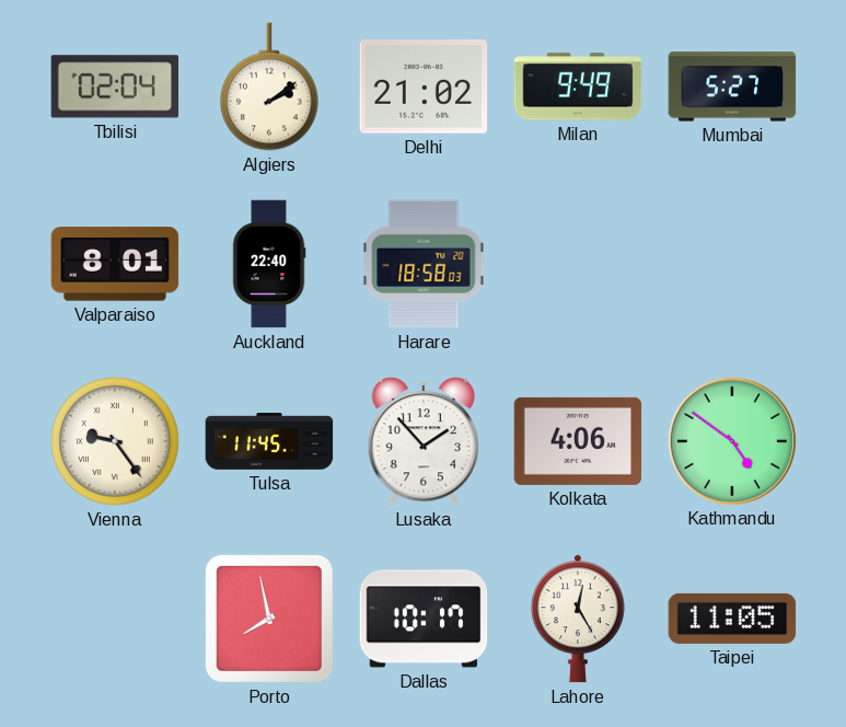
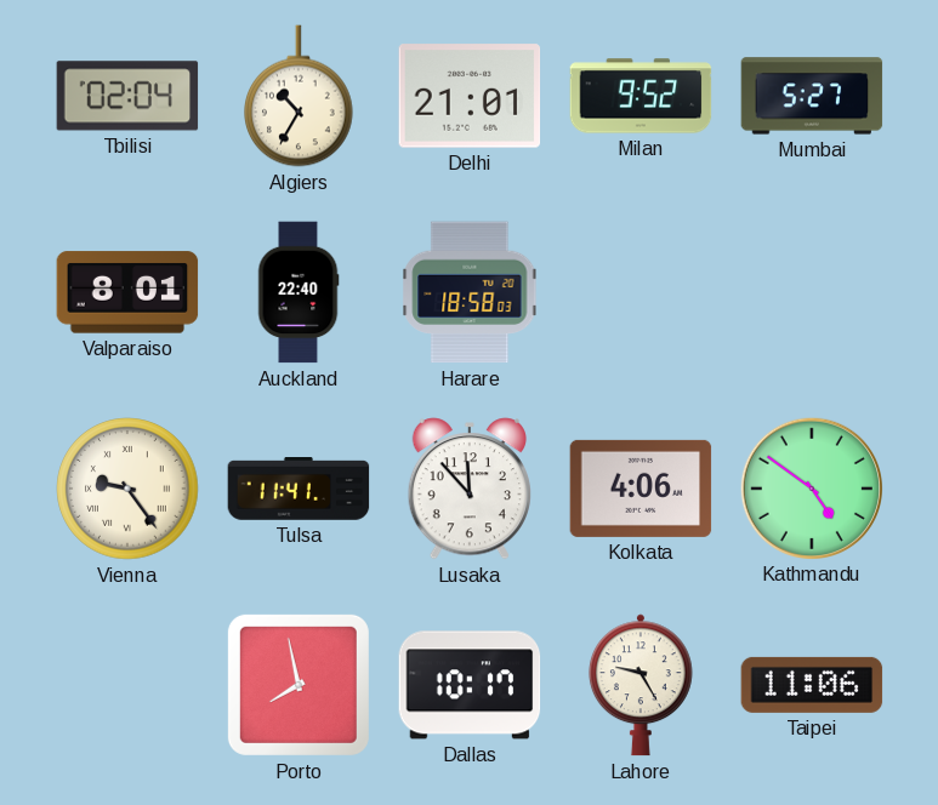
Algiers: 2:09 -> 10:35
Delhi: 21:02 -> 21:01
Milan: 9:49 -> 9:52
Tulsa: 11:45 -> 11:41
Lusaka: 1:53 -> 11:53
Lahore: 12:25 -> 9:25
Taipei: 11:05 -> 11:06
